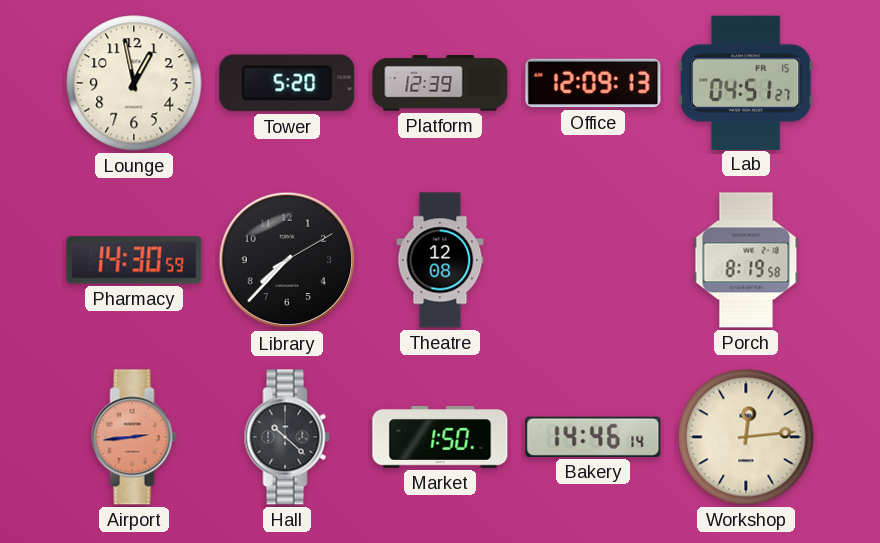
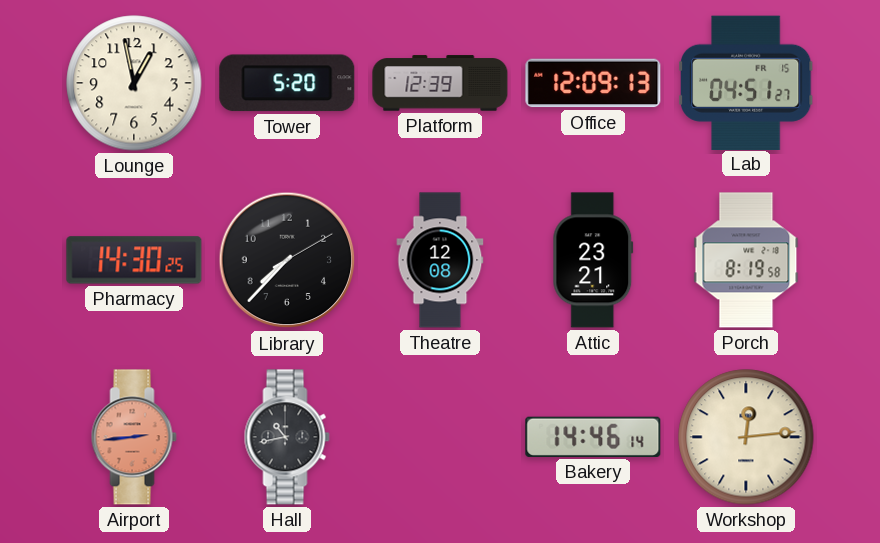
Pharmacy: 14:30:59 -> 14:30:25
Attic: none -> 23:21
Hall: 10:22 -> 10:43
Market: 1:50 -> none
